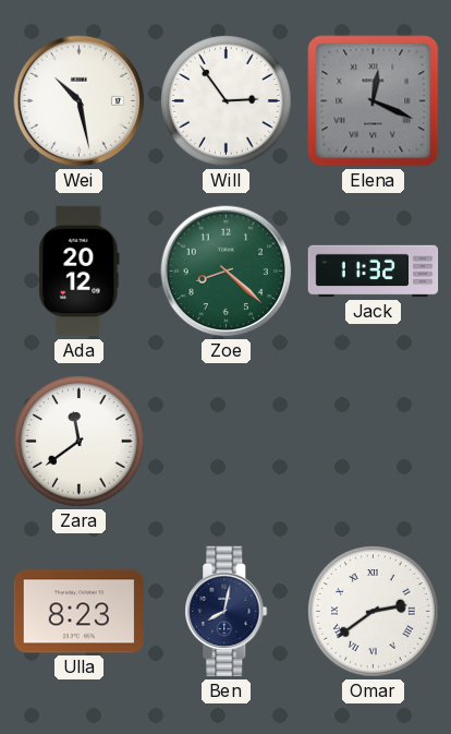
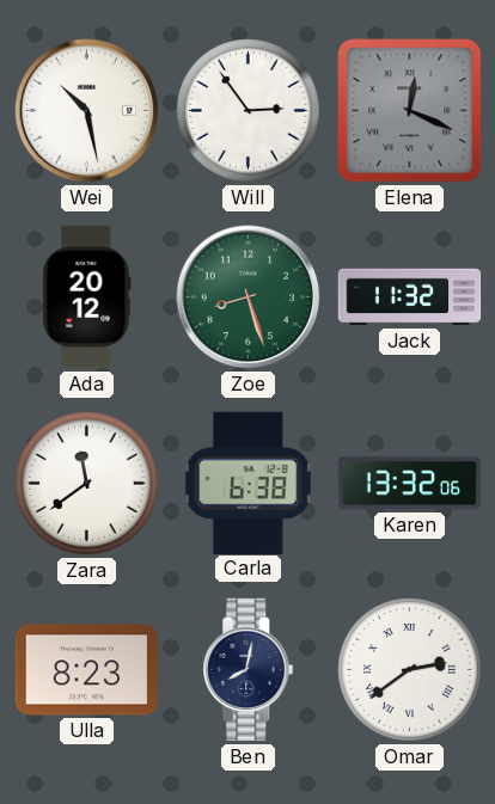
Zoe: 8:22 -> 8:27
Carla: none -> 6:38
Karen: none -> 13:32
